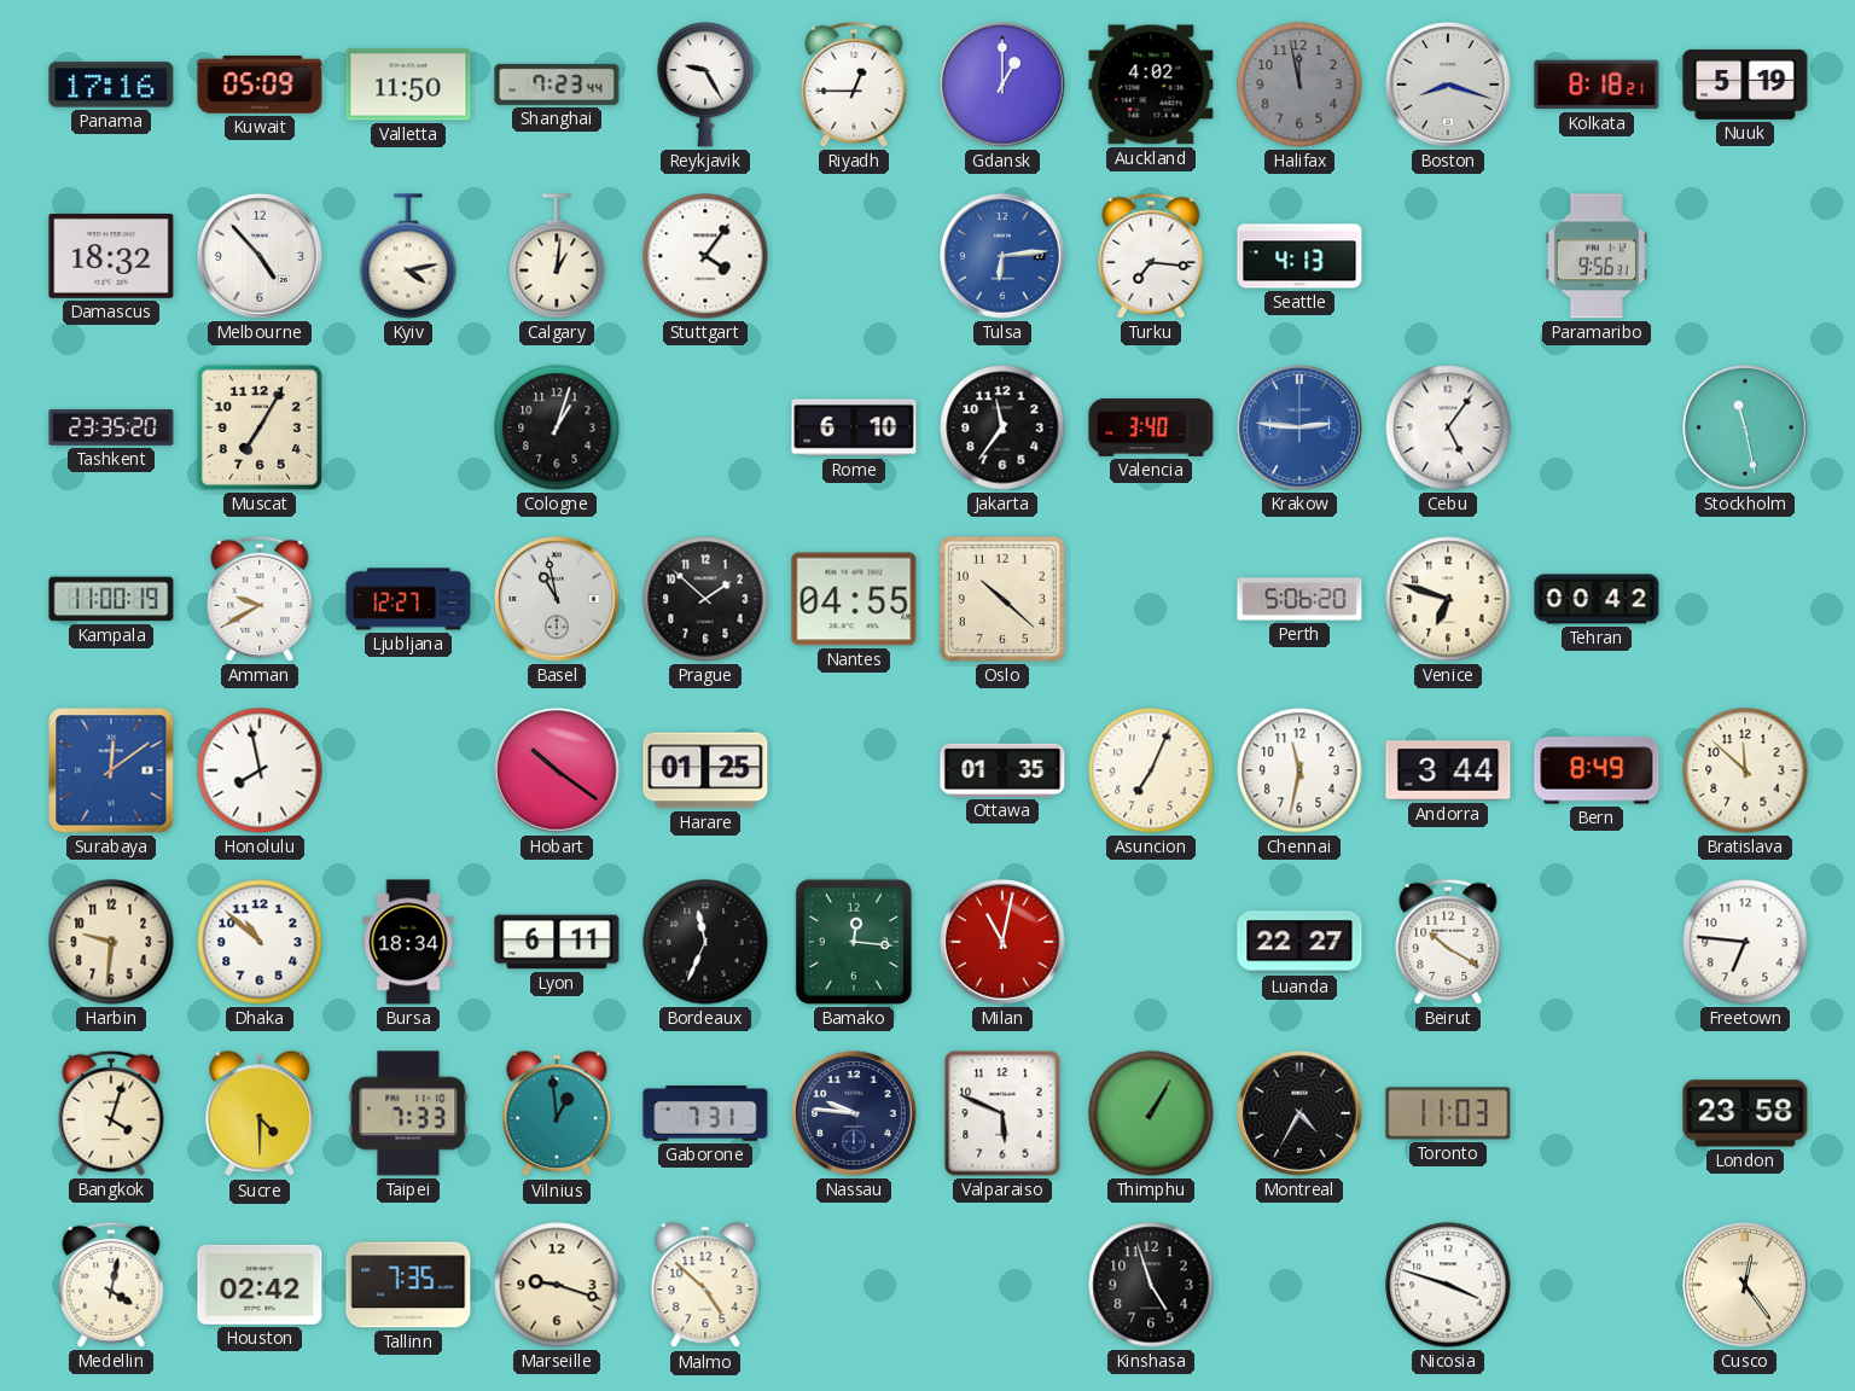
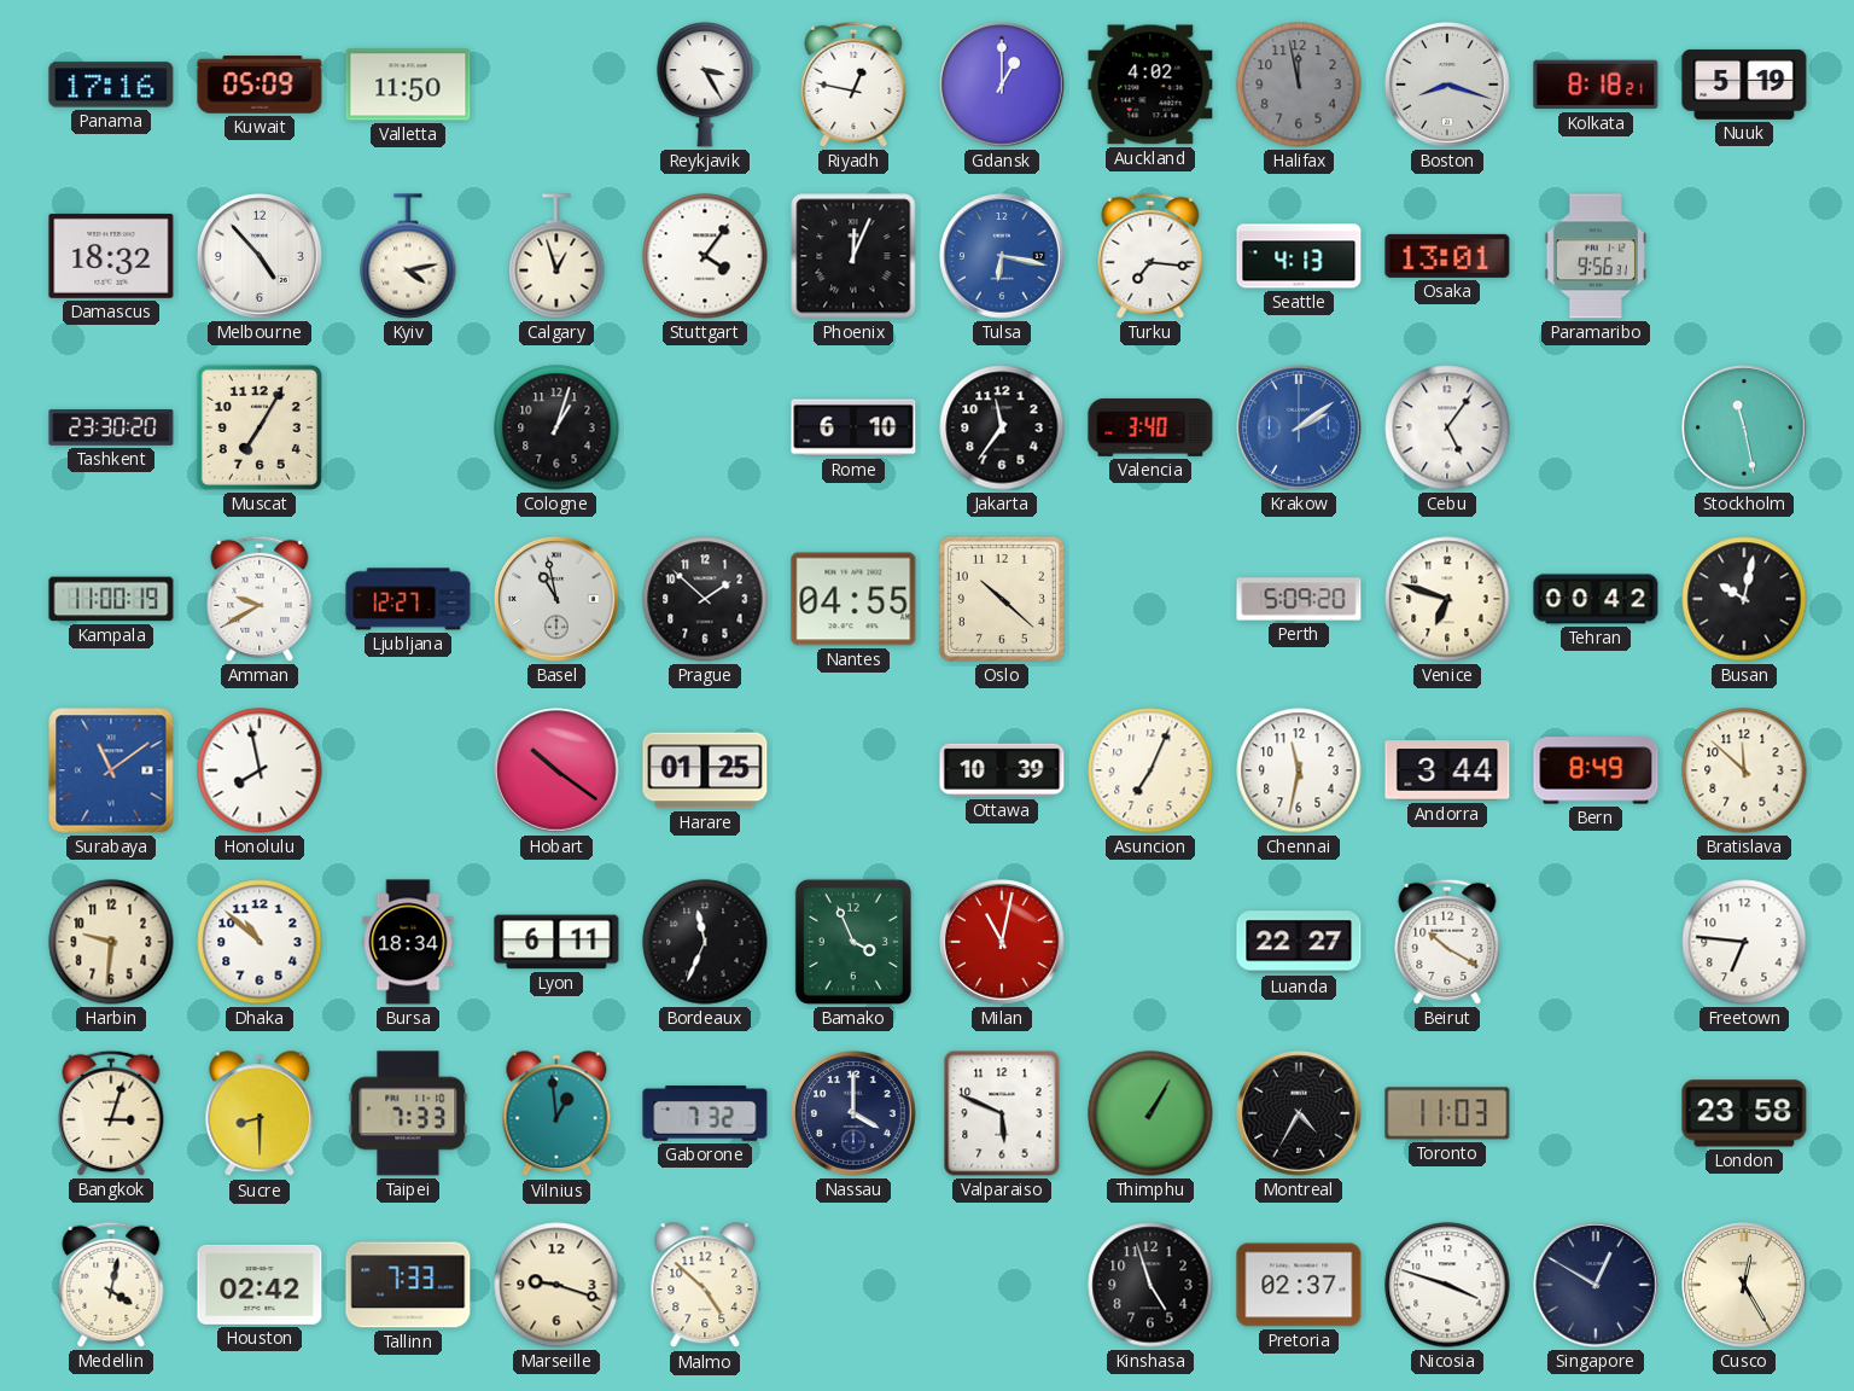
Shanghai: 7:23 -> none
Reykjavik: 9:25 -> 3:25
Riyadh: 12:45 -> 12:47
Calgary: 1:01 -> 12:57
Phoenix: none -> 12:04
Tulsa: 6:14 -> 6:17
Osaka: none -> 13:01
Tashkent: 23:35 -> 23:30
Krakow: 2:46 -> 2:09
Perth: 5:06 -> 5:09
Busan: none -> 10:02
Surabaya: 12:09 -> 11:09
Ottawa: 01:35 -> 10:39
Bamako: 12:16 -> 3:56
Bangkok: 4:03 -> 3:03
Sucre: 4:30 -> 8:30
Gaborone: 7:31 -> 7:32
Nassau: 9:46 -> 4:00
Tallinn: 7:35 -> 7:33
Pretoria: none -> 02:37
Singapore: none -> 12:50
Cusco: 12:24 -> 12:25
